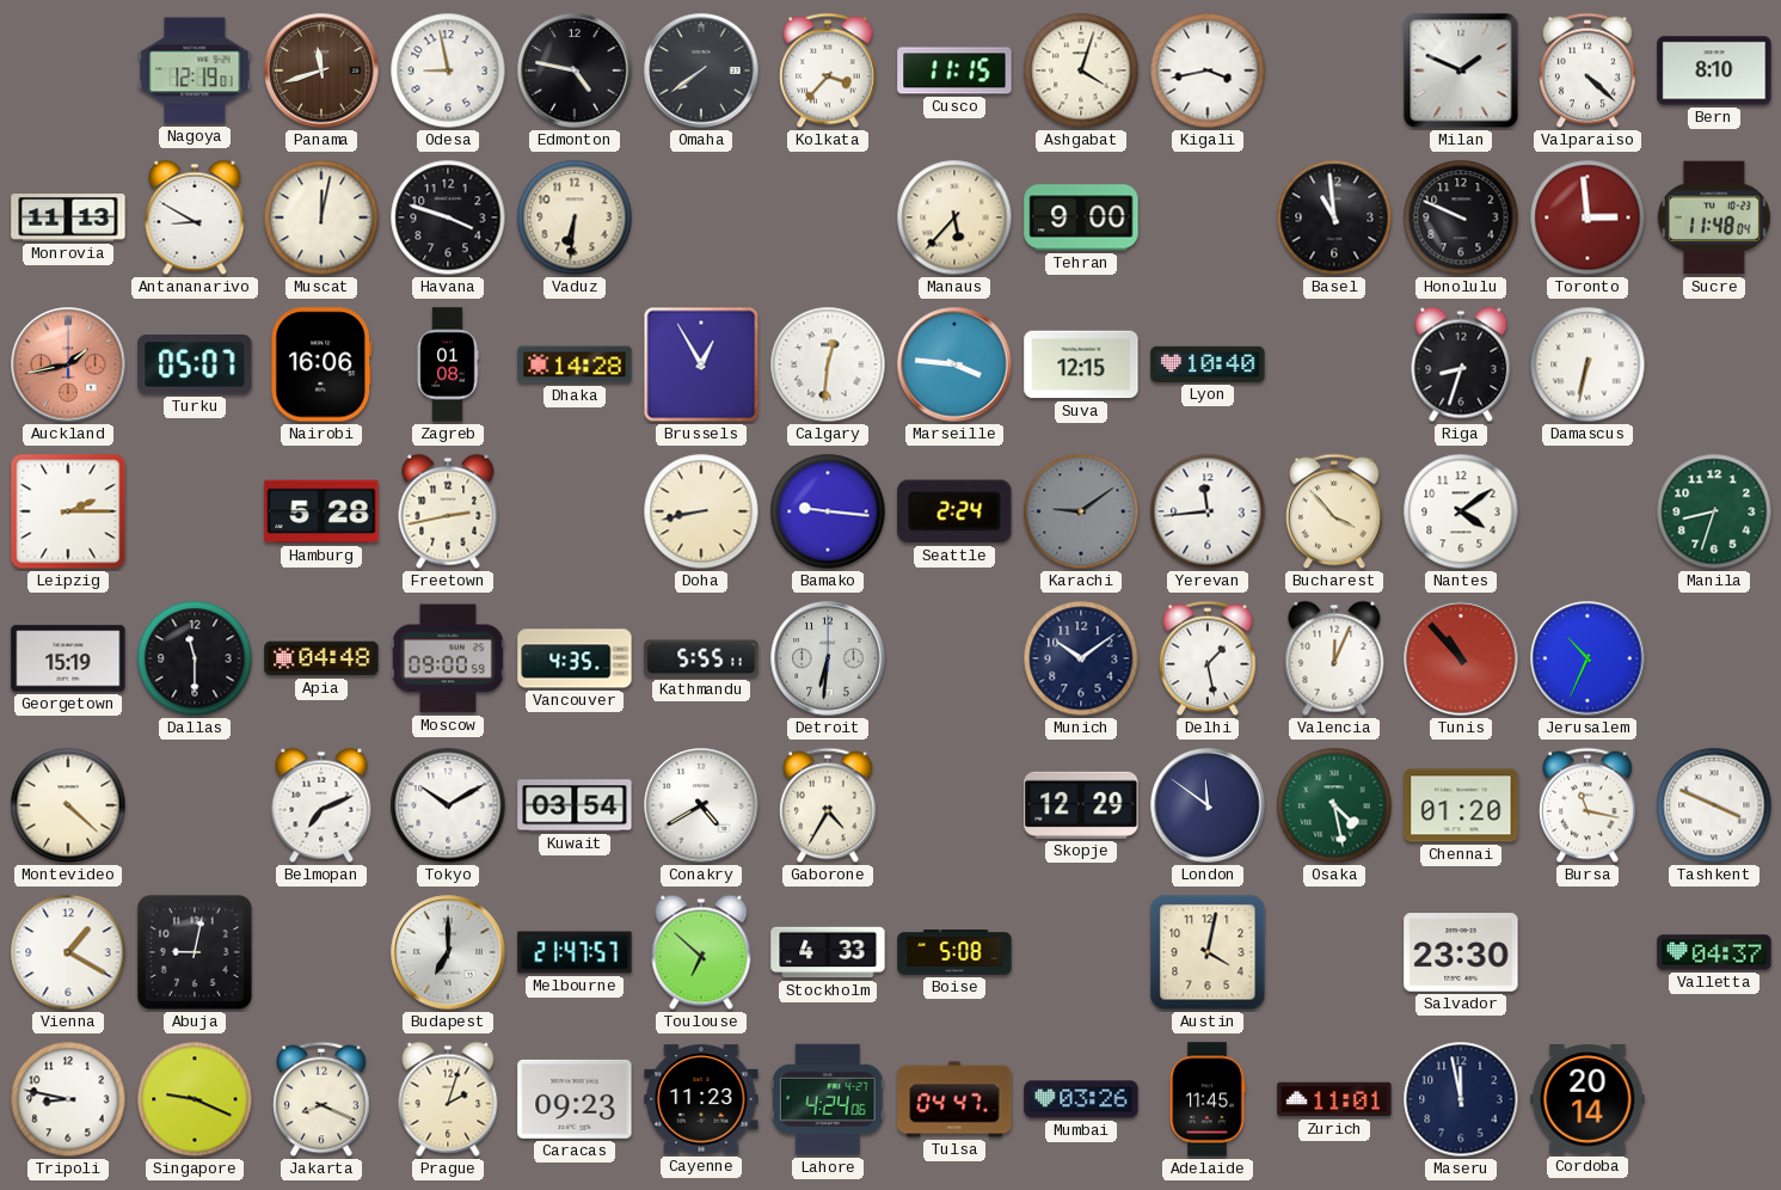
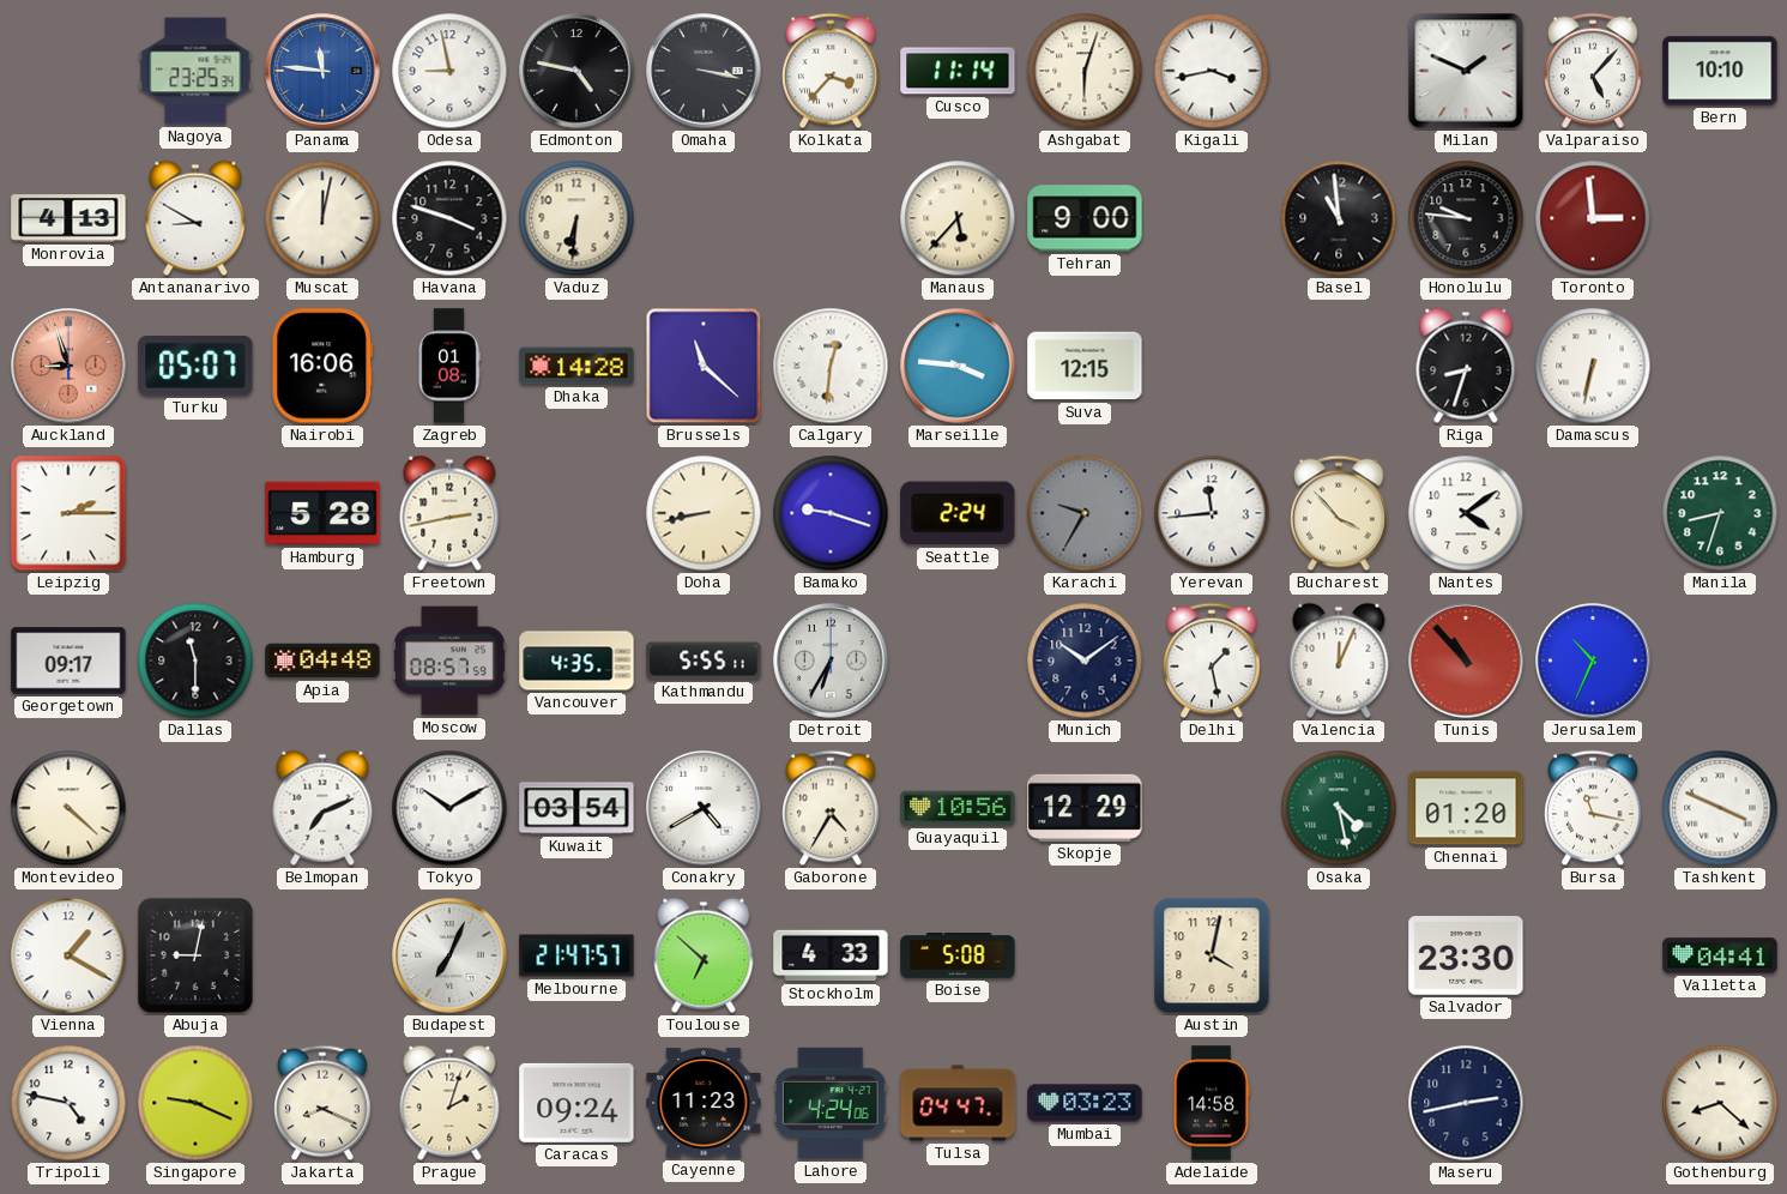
Nagoya: 12:19 -> 23:25
Panama: 11:42 -> 11:46
Panama dial: brown -> blue
Omaha: 7:39 -> 3:17
Cusco: 11:15 -> 11:14
Ashgabat: 4:03 -> 6:03
Valparaiso: 4:22 -> 5:07
Bern: 8:10 -> 10:10
Monrovia: 11:13 -> 4:13
Honolulu: 9:49 -> 9:46
Sucre: 11:48 -> none
Auckland: 1:43 -> 8:57
Brussels: 12:55 -> 11:22
Lyon: 10:40 -> none
Bamako: 9:16 -> 9:18
Karachi: 9:09 -> 9:35
Georgetown: 15:19 -> 09:17
Moscow: 09:00 -> 08:57
Detroit: 6:31 -> 6:35
Guayaquil: none -> 10:56
London: 11:51 -> none
Budapest: 7:00 -> 7:04
Valletta: 04:37 -> 04:41
Tripoli: 8:47 -> 4:47
Caracas: 09:23 -> 09:24
Mumbai: 03:26 -> 03:23
Adelaide: 11:45 -> 14:58
Zurich: 11:01 -> none
Maseru: 11:58 -> 2:43
Cordoba: 20:14 -> none
Gothenburg: none -> 8:22
